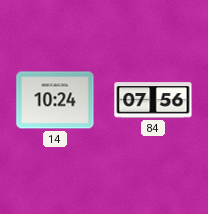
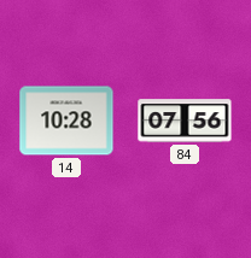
14: 10:24 -> 10:28
